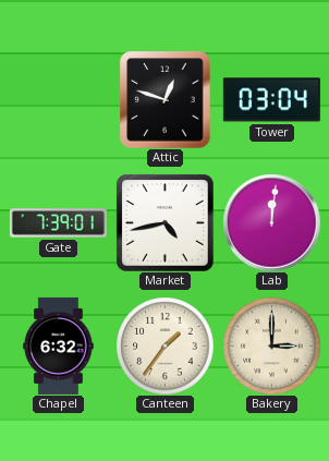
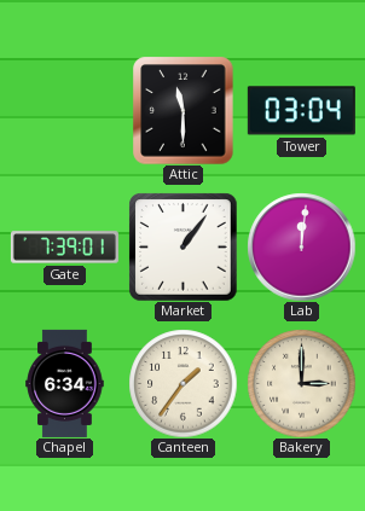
Attic: 12:48 -> 11:30
Market: 4:43 -> 1:06
Chapel: 6:32 -> 6:34
